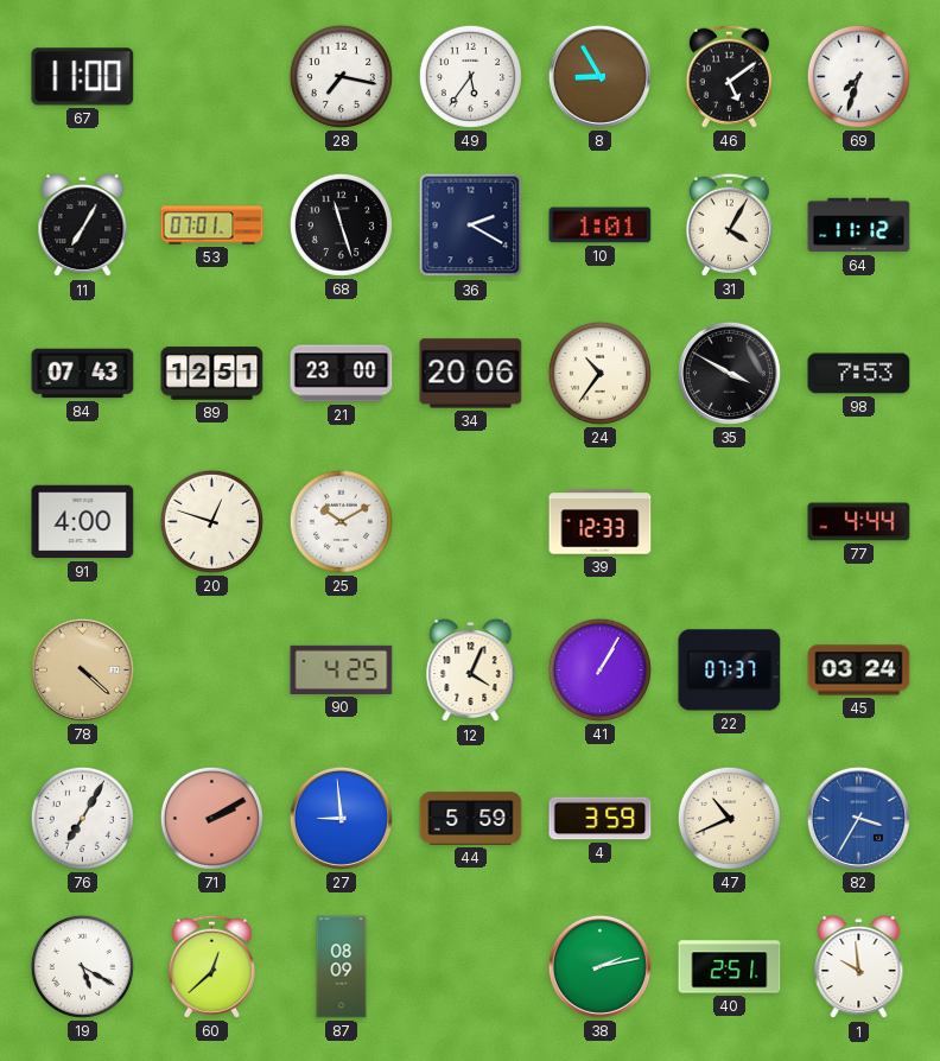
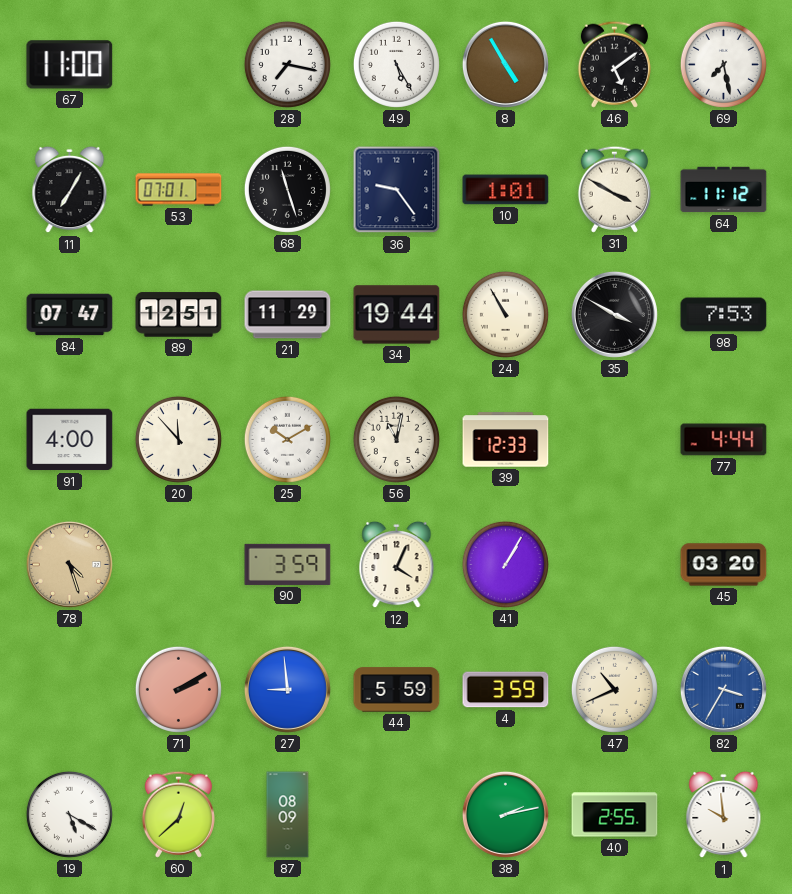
49: 5:36 -> 5:25
8: 8:55 -> 4:55
69: 7:33 -> 7:28
36: 2:20 -> 9:24
31: 4:05 -> 3:50
84: 07:43 -> 07:47
21: 23:00 -> 11:29
34: 20:06 -> 19:44
24: 10:36 -> 10:55
20: 12:48 -> 11:53
56: none -> 11:02
78: 4:22 -> 4:27
90: 4:25 -> 3:59
22: 07:37 -> none
45: 03:24 -> 03:20
76: 7:05 -> none
40: 2:51 -> 2:55
